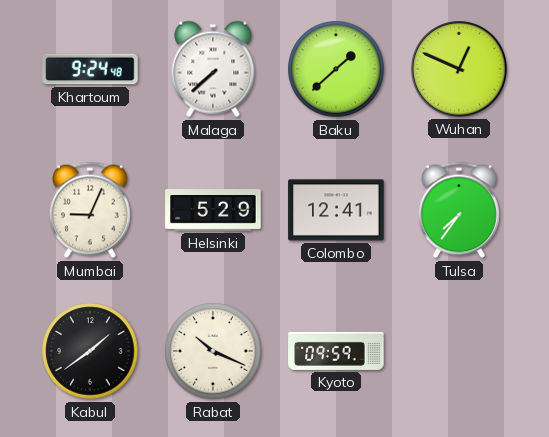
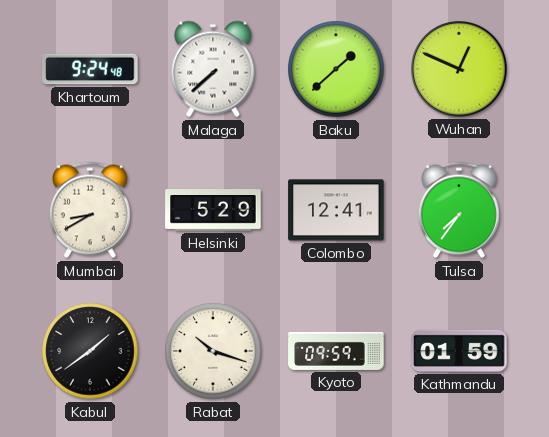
Mumbai: 9:04 -> 8:40
Rabat: 10:19 -> 10:18
Kathmandu: none -> 01:59
